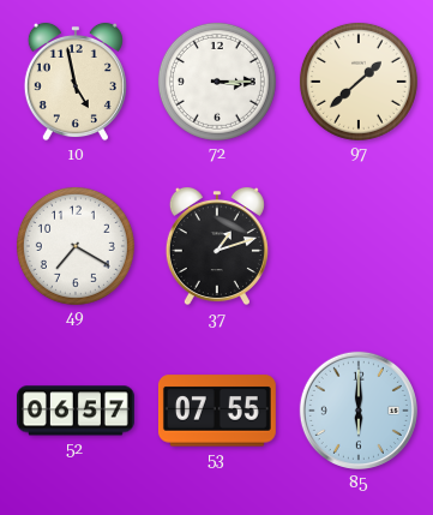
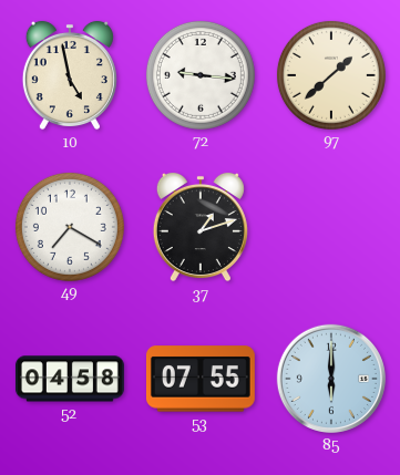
72: 3:15 -> 9:16
52: 06:57 -> 04:58
